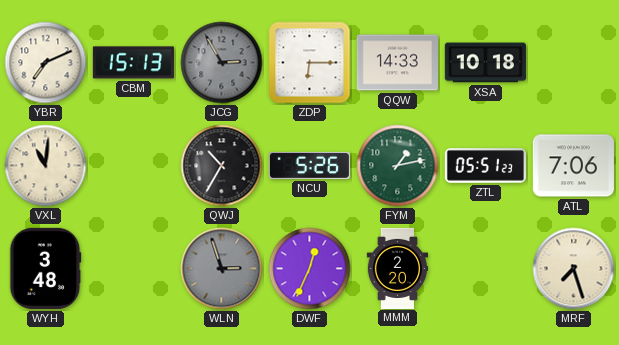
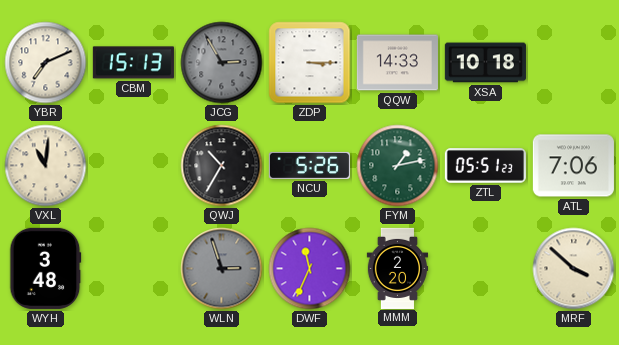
ZDP: 6:15 -> 3:15
DWF: 12:34 -> 11:34
MRF: 7:27 -> 3:52
